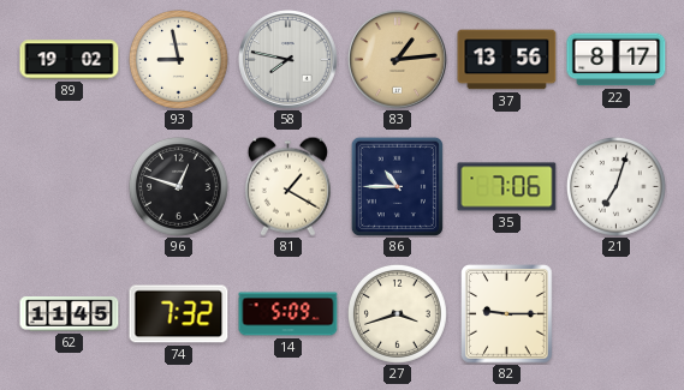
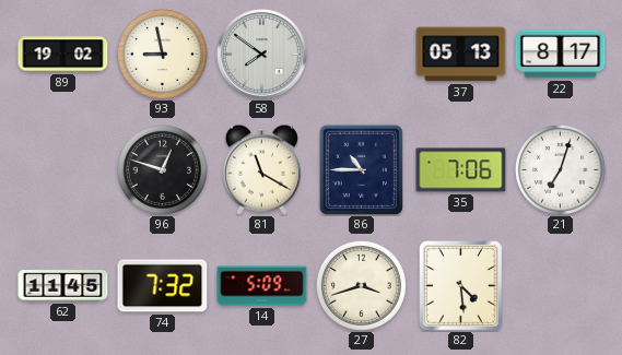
58: 7:47 -> 7:51
83: 1:14 -> none
37: 13:56 -> 05:13
81: 1:20 -> 11:20
82: 9:15 -> 4:29
